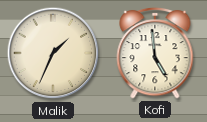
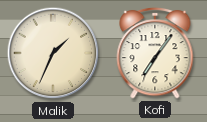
Kofi: 4:59 -> 7:06
